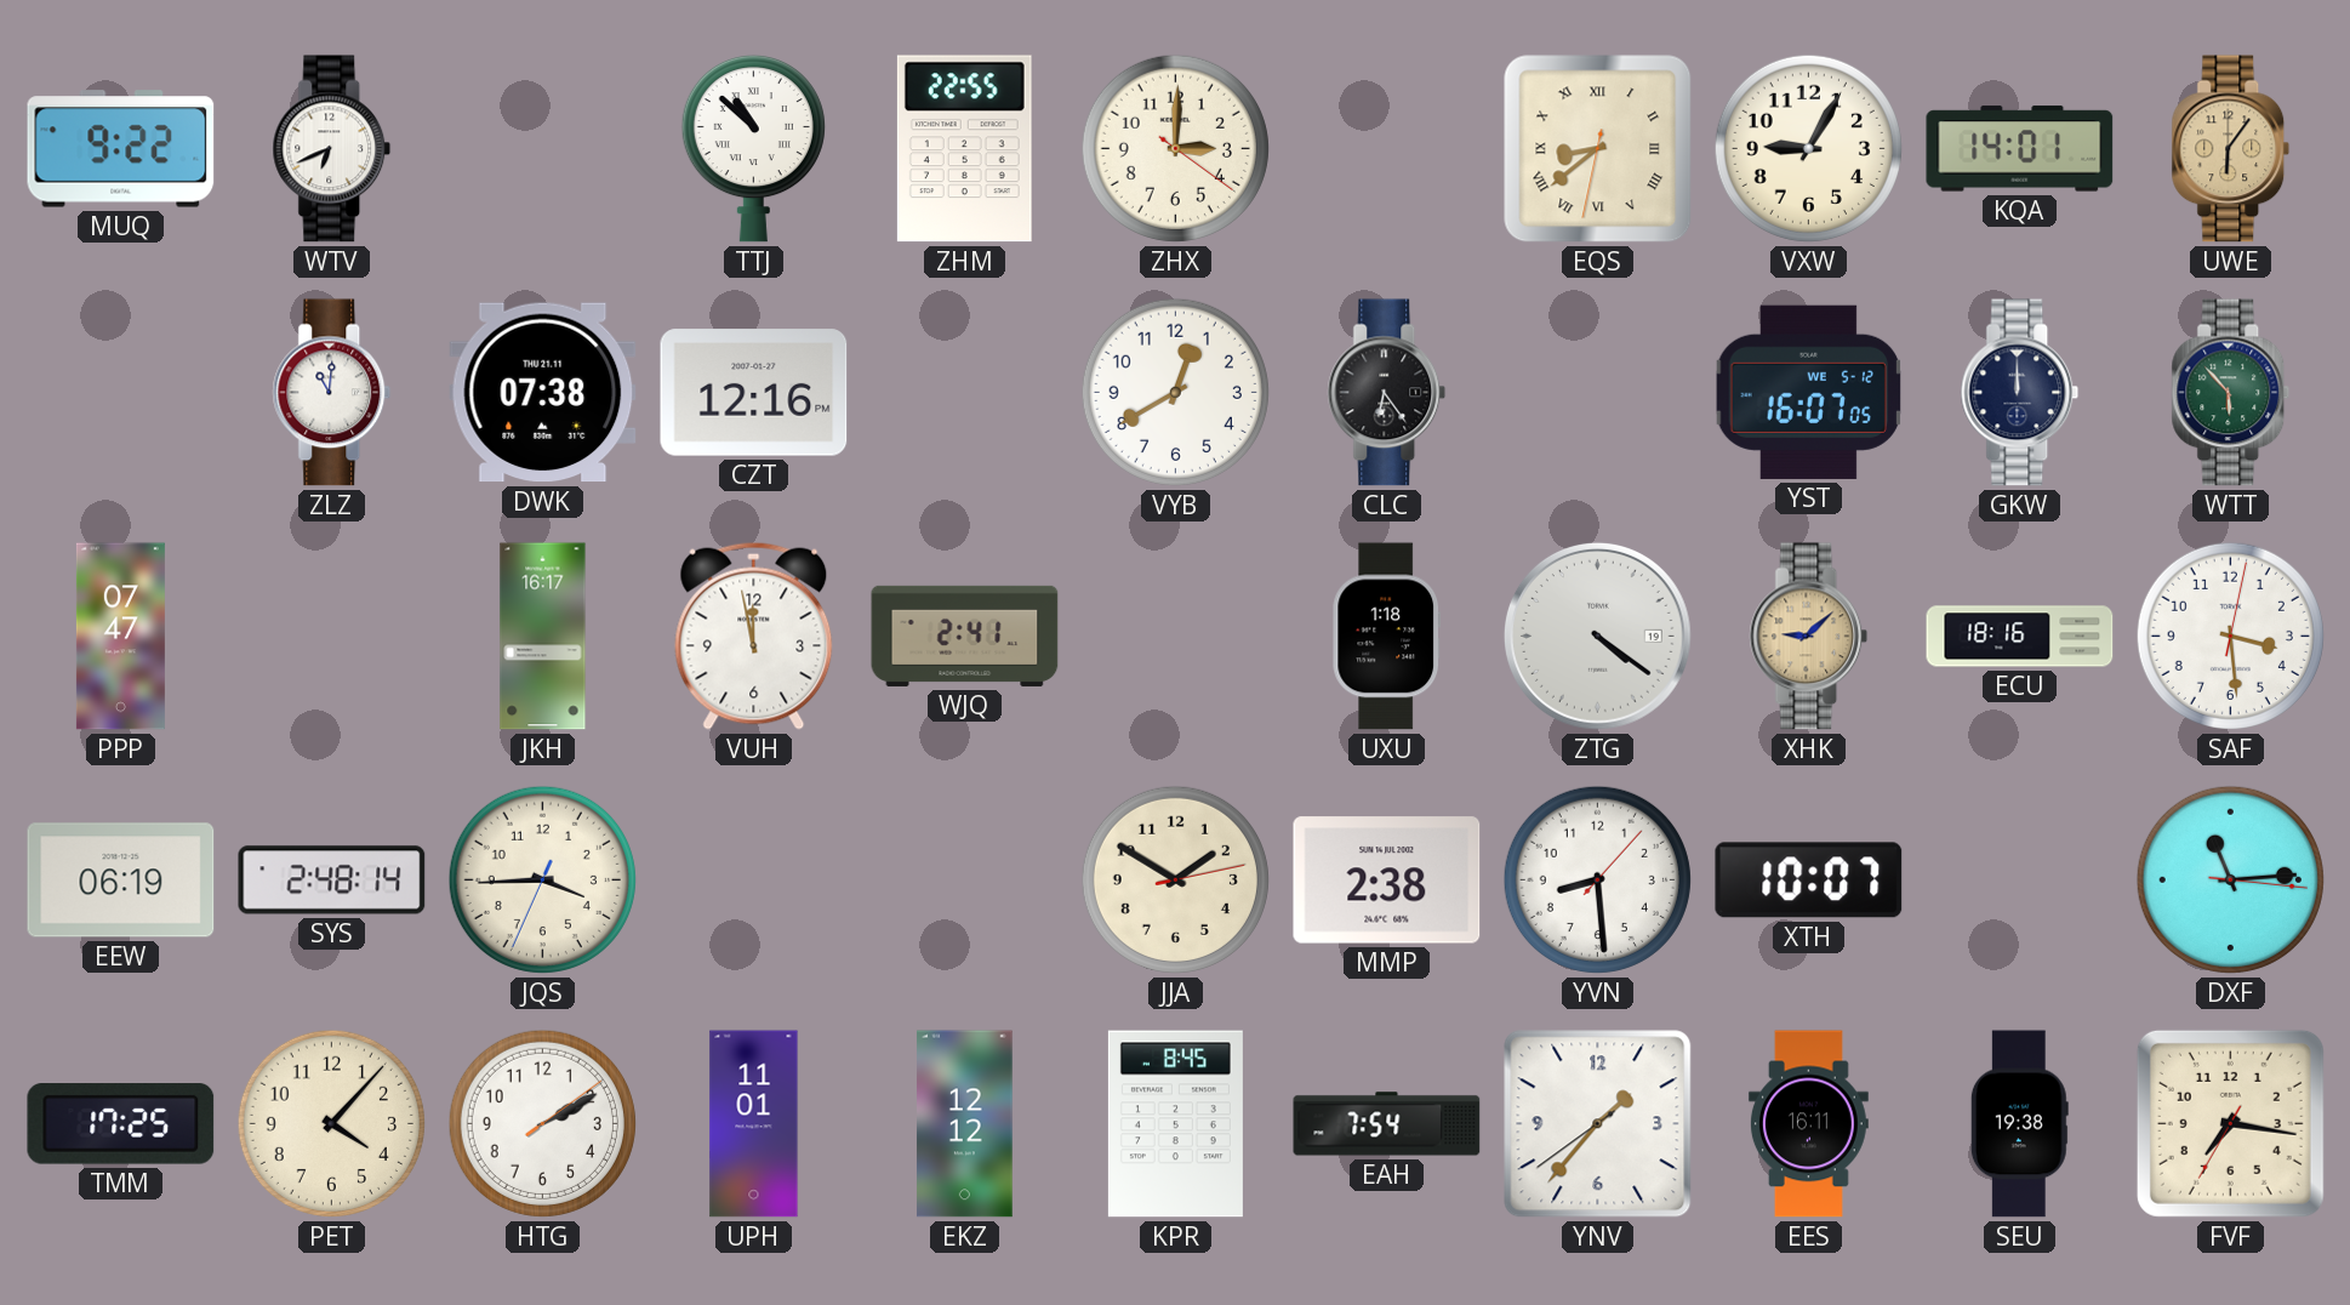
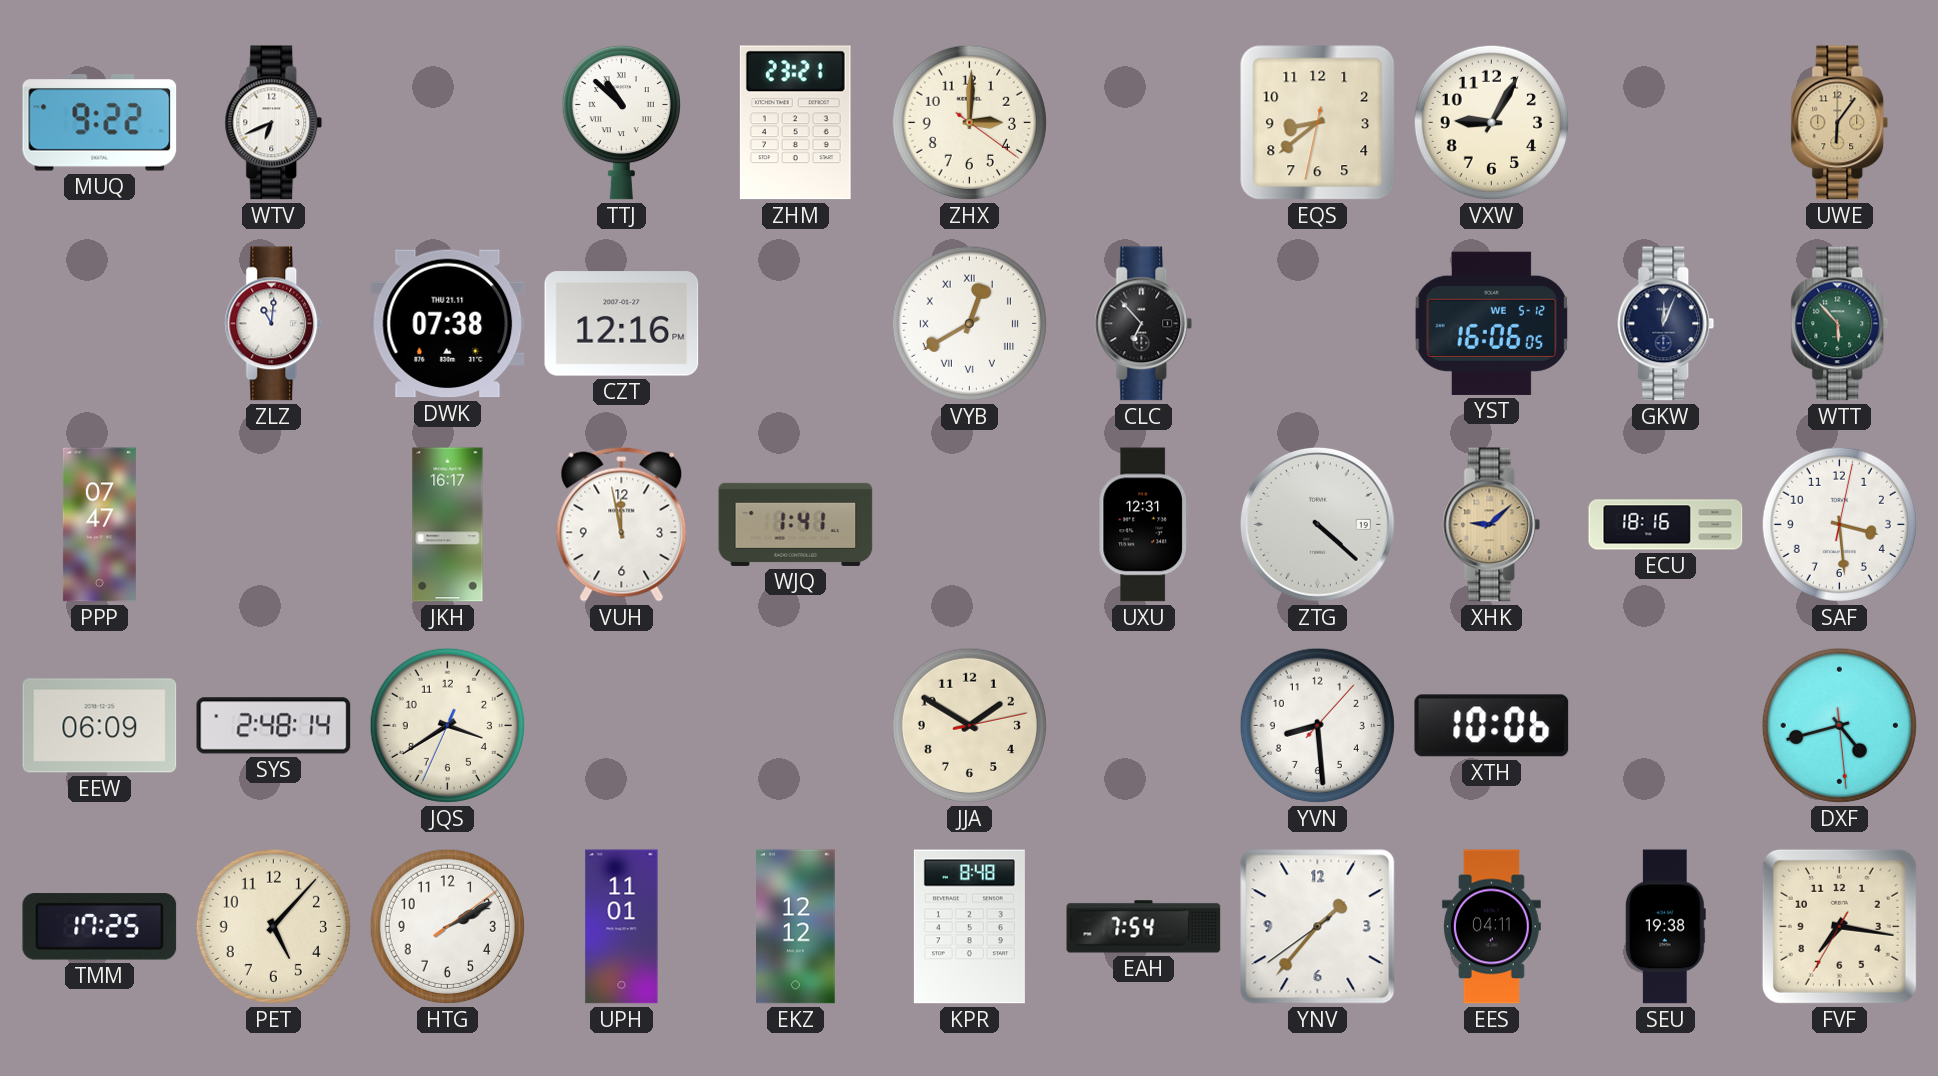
ZHM: 22:55 -> 23:21
EQS numerals: Roman -> Arabic
KQA: 14:01 -> none
VYB numerals: Arabic -> Roman
CLC: 6:24 -> 6:53
YST: 16:07 -> 16:06
GKW: 12:00 -> 12:04
WJQ: 2:41 -> 1:41
UXU: 1:18 -> 12:31
ZTG: 4:21 -> 4:22
EEW: 06:19 -> 06:09
JQS: 3:44 -> 3:39
MMP: 2:38 -> none
XTH: 10:07 -> 10:06
DXF: 11:14 -> 4:42
PET: 4:07 -> 5:07
KPR: 8:45 -> 8:48
EES: 16:11 -> 04:11
